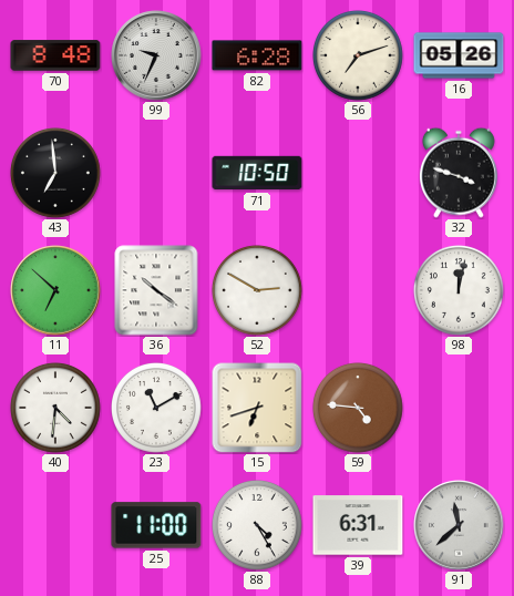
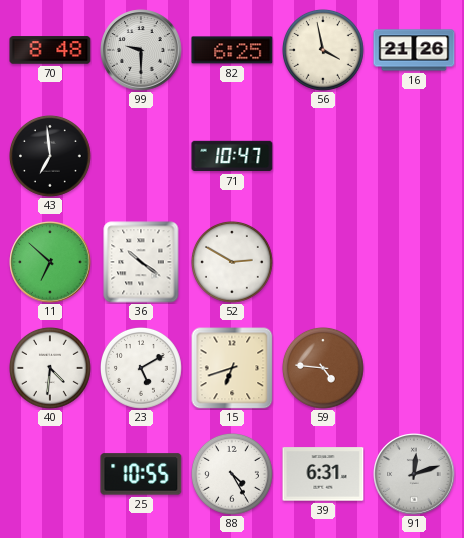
99: 9:34 -> 9:30
82: 6:28 -> 6:25
56: 7:12 -> 3:58
16: 05:26 -> 21:26
71: 10:50 -> 10:47
32: 3:48 -> none
98: 12:02 -> none
23: 11:10 -> 5:10
25: 11:00 -> 10:55
91: 11:38 -> 12:12
